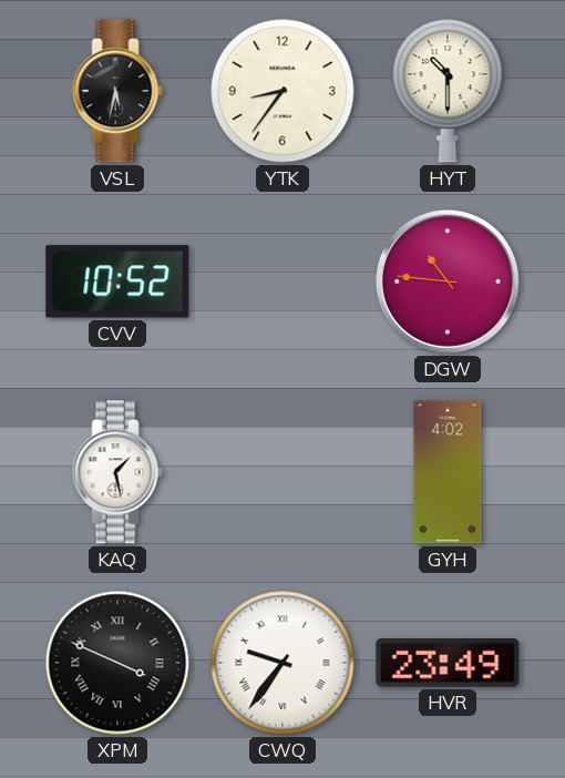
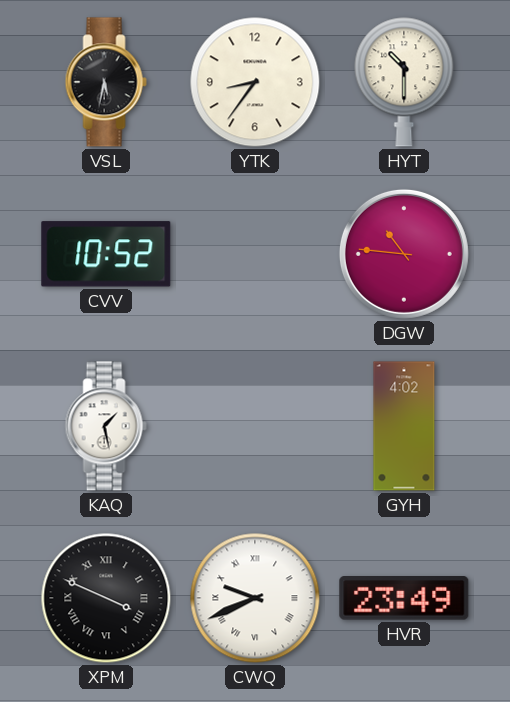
CWQ: 9:36 -> 9:41
